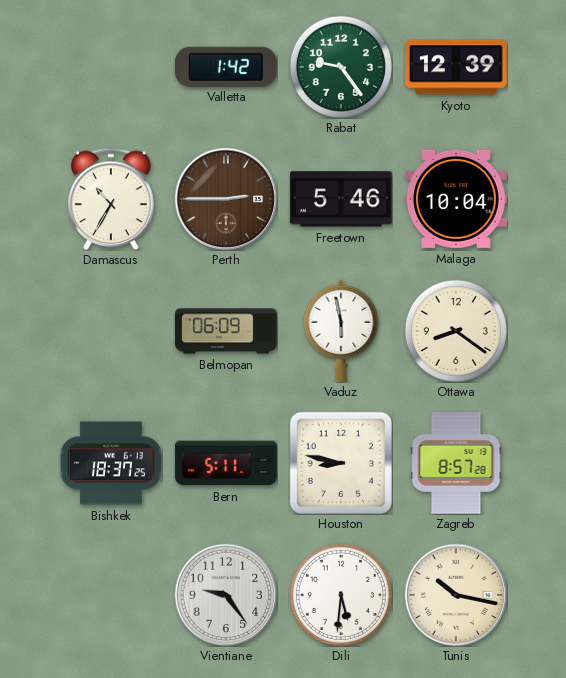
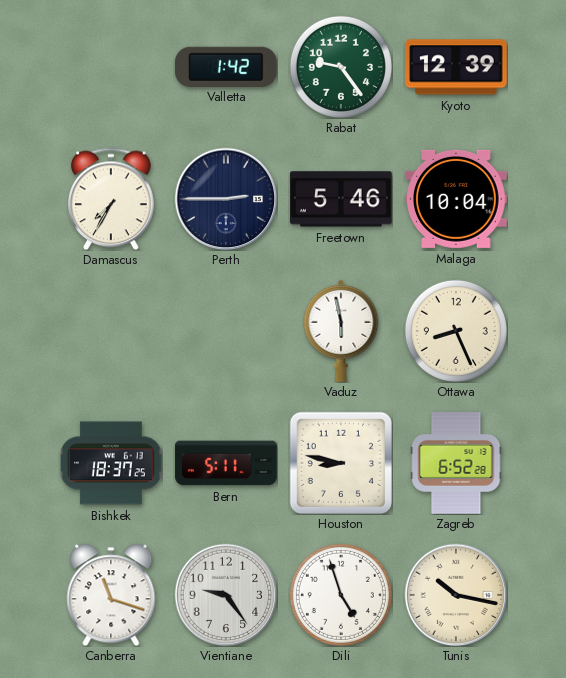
Damascus: 10:35 -> 7:35
Perth dial: brown -> navy
Belmopan: 06:09 -> none
Ottawa: 8:21 -> 8:26
Zagreb: 8:57 -> 6:52
Canberra: none -> 11:18
Dili: 5:31 -> 4:57
